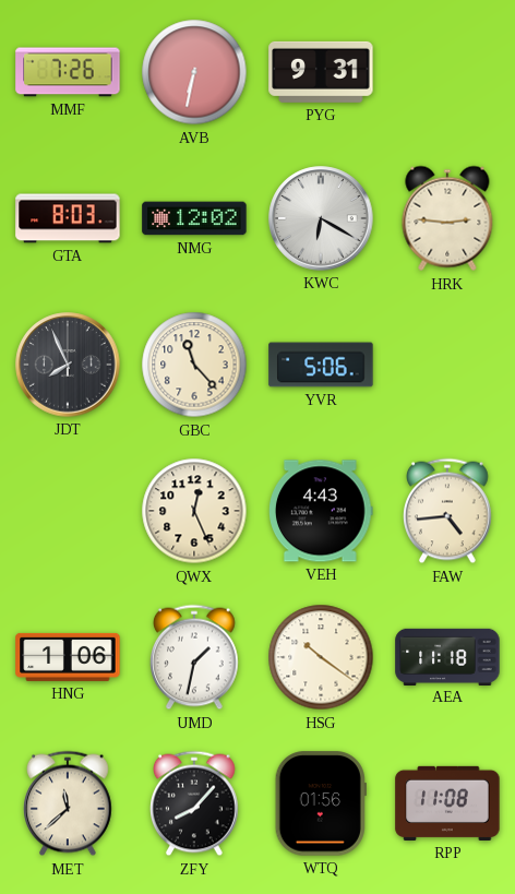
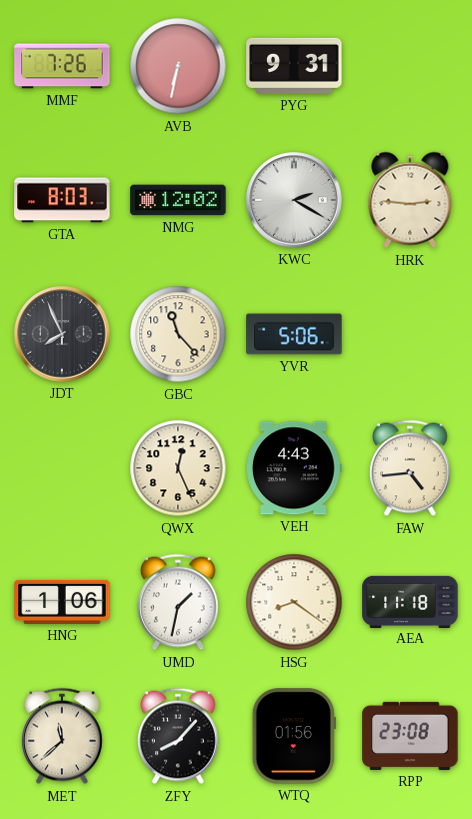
KWC: 6:20 -> 2:20
HSG: 10:21 -> 8:21
RPP: 11:08 -> 23:08
